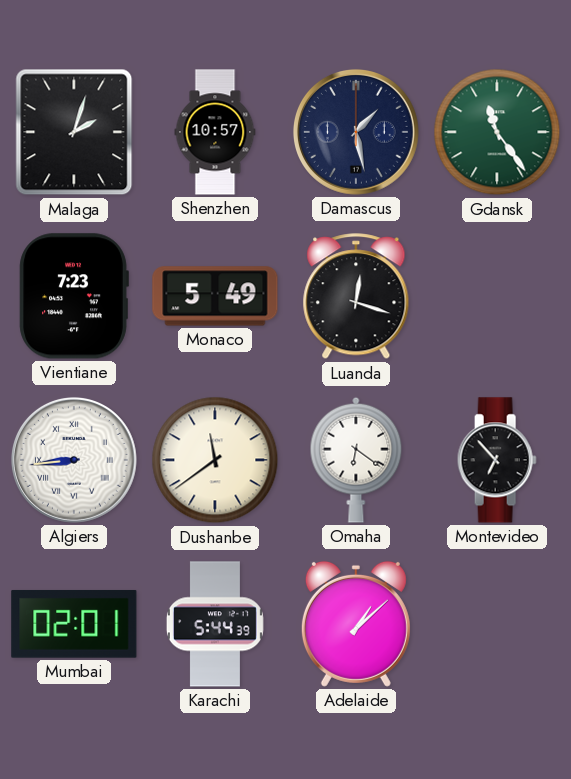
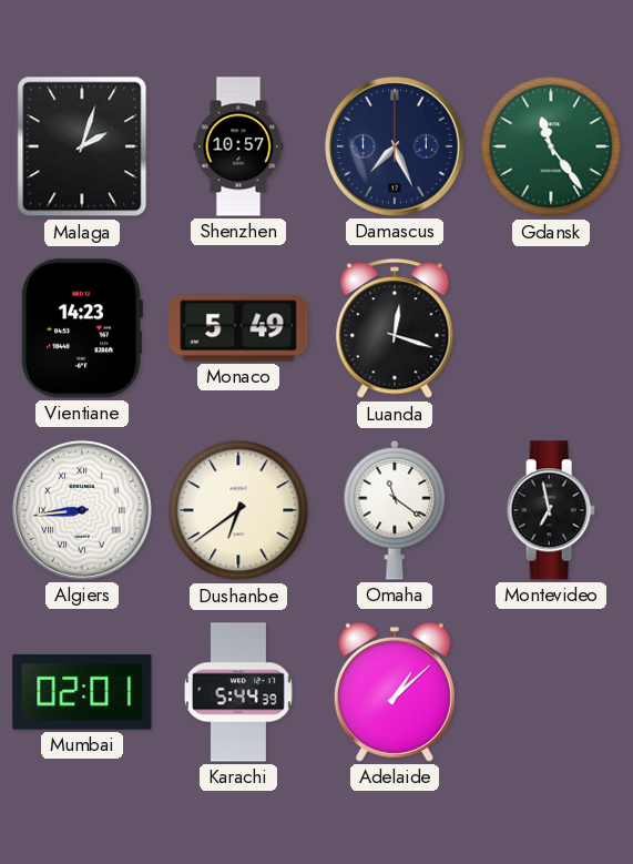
Damascus: 1:28 -> 7:26
Vientiane: 7:23 -> 14:23
Dushanbe: 11:39 -> 6:39
Omaha: 6:21 -> 11:21
Montevideo: 6:53 -> 6:58
